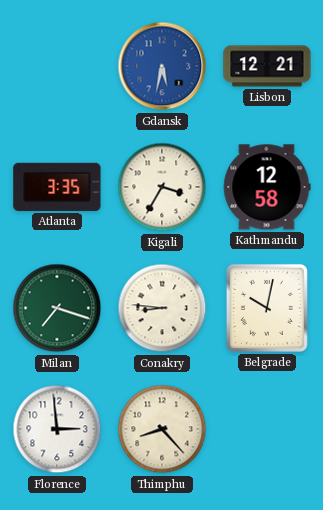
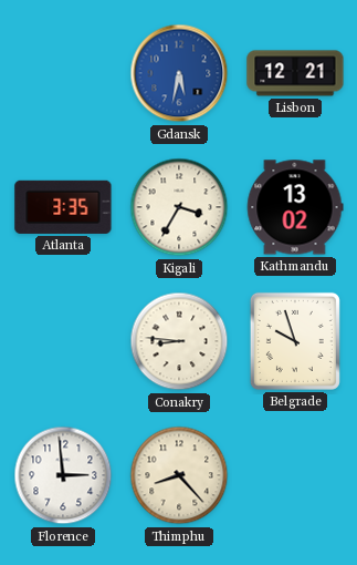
Kathmandu: 12:58 -> 13:02
Milan: 7:18 -> none
Belgrade: 10:02 -> 9:57
